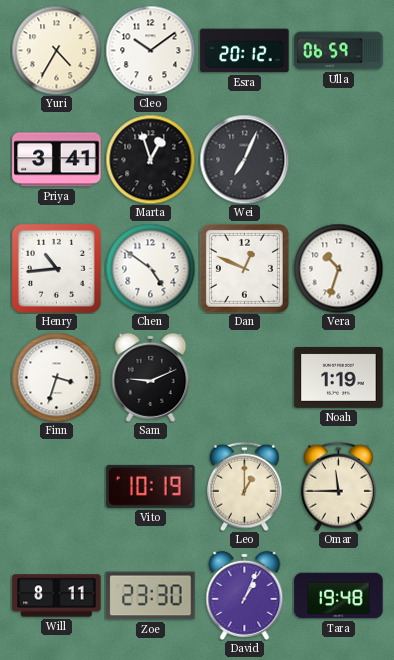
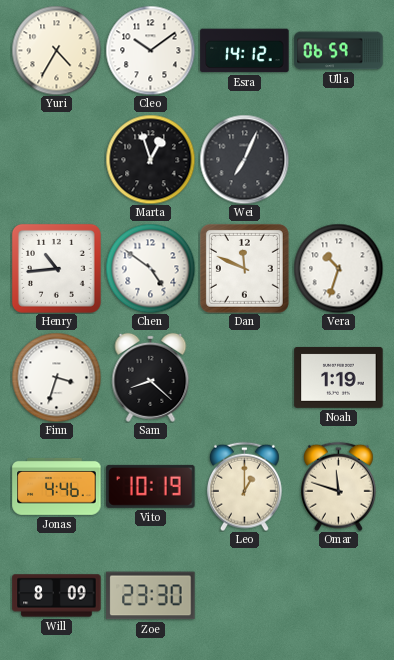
Esra: 20:12 -> 14:12
Priya: 3:41 -> none
Dan: 12:49 -> 11:49
Sam: 9:11 -> 8:22
Jonas: none -> 4:46
Omar: 11:45 -> 11:48
Will: 8:11 -> 8:09
David: 1:04 -> none
Tara: 19:48 -> none
